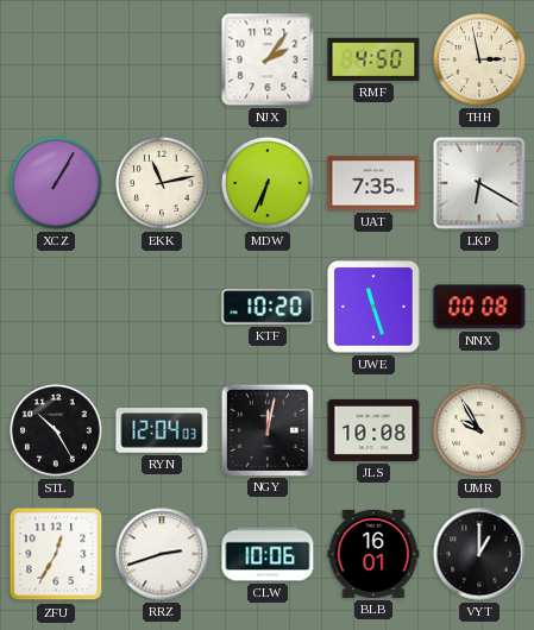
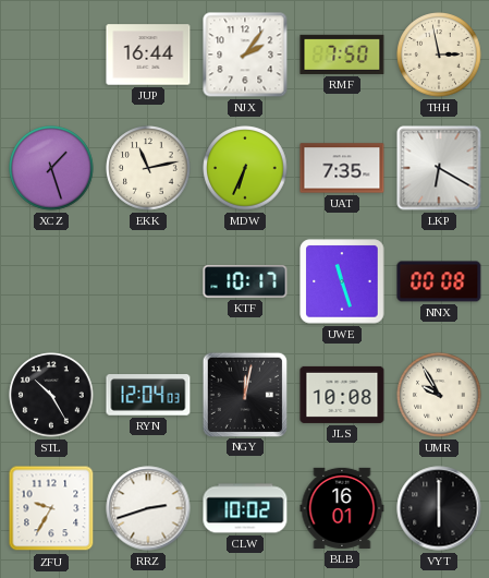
JUP: none -> 16:44
RMF: 4:50 -> 7:50
XCZ: 1:05 -> 1:27
KTF: 10:20 -> 10:17
ZFU: 12:35 -> 9:35
CLW: 10:06 -> 10:02
VYT: 1:00 -> 6:00
